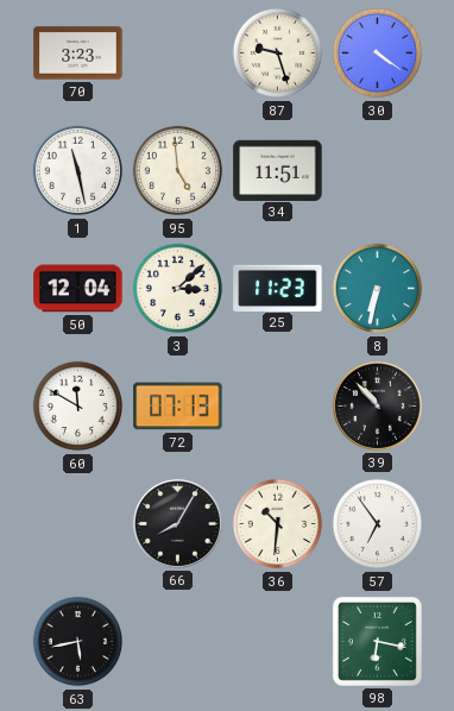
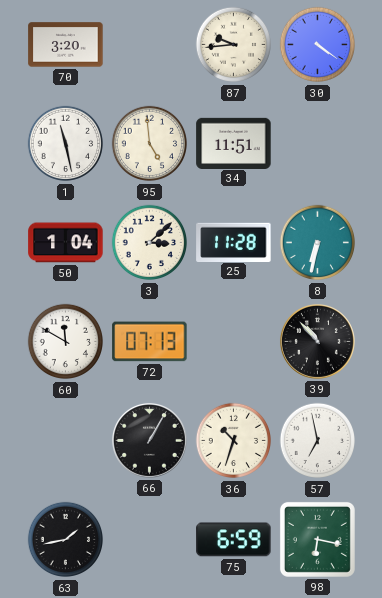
70: 3:23 -> 3:20
87: 9:27 -> 9:44
50: 12:04 -> 1:04
25: 11:23 -> 11:28
66: 8:05 -> 1:05
36: 10:31 -> 10:33
57: 6:54 -> 6:58
63: 5:43 -> 1:43
75: none -> 6:59
